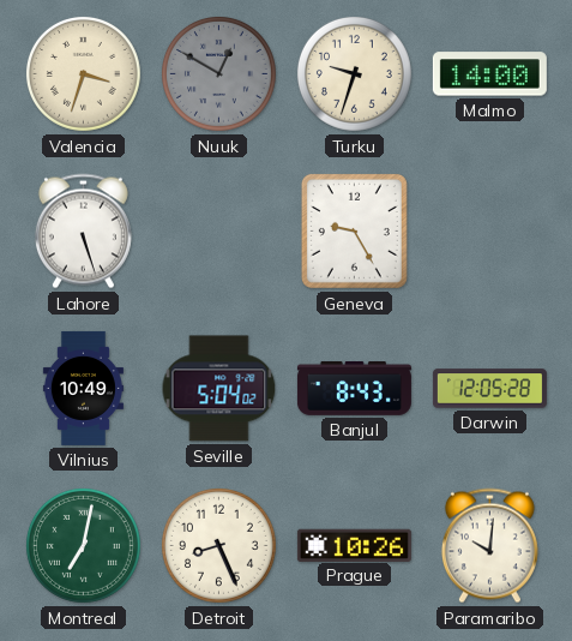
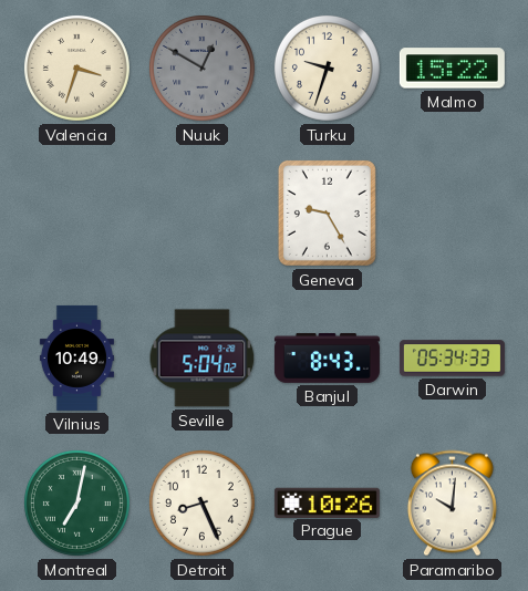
Malmo: 14:00 -> 15:22
Lahore: 5:27 -> none
Darwin: 12:05 -> 05:34
